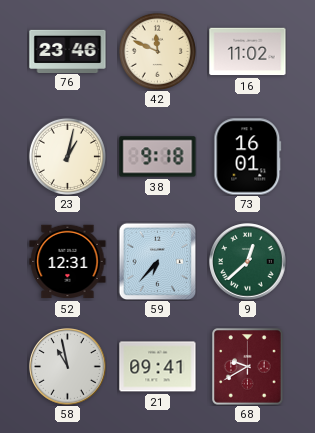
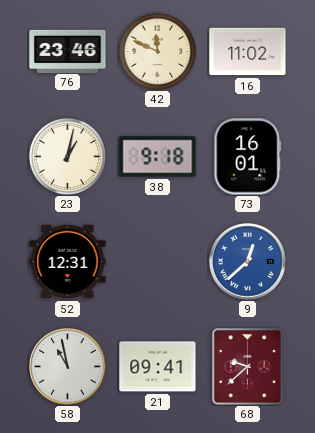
59: 6:37 -> none
9 dial: green -> blue
68: 9:40 -> 9:38
